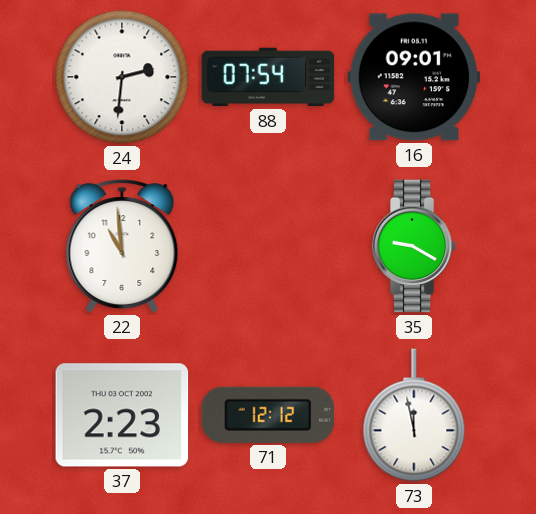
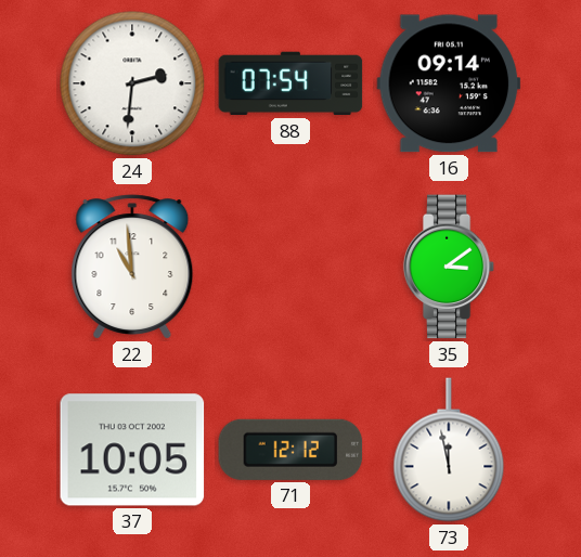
16: 09:01 -> 09:14
35: 9:20 -> 3:09
37: 2:23 -> 10:05
